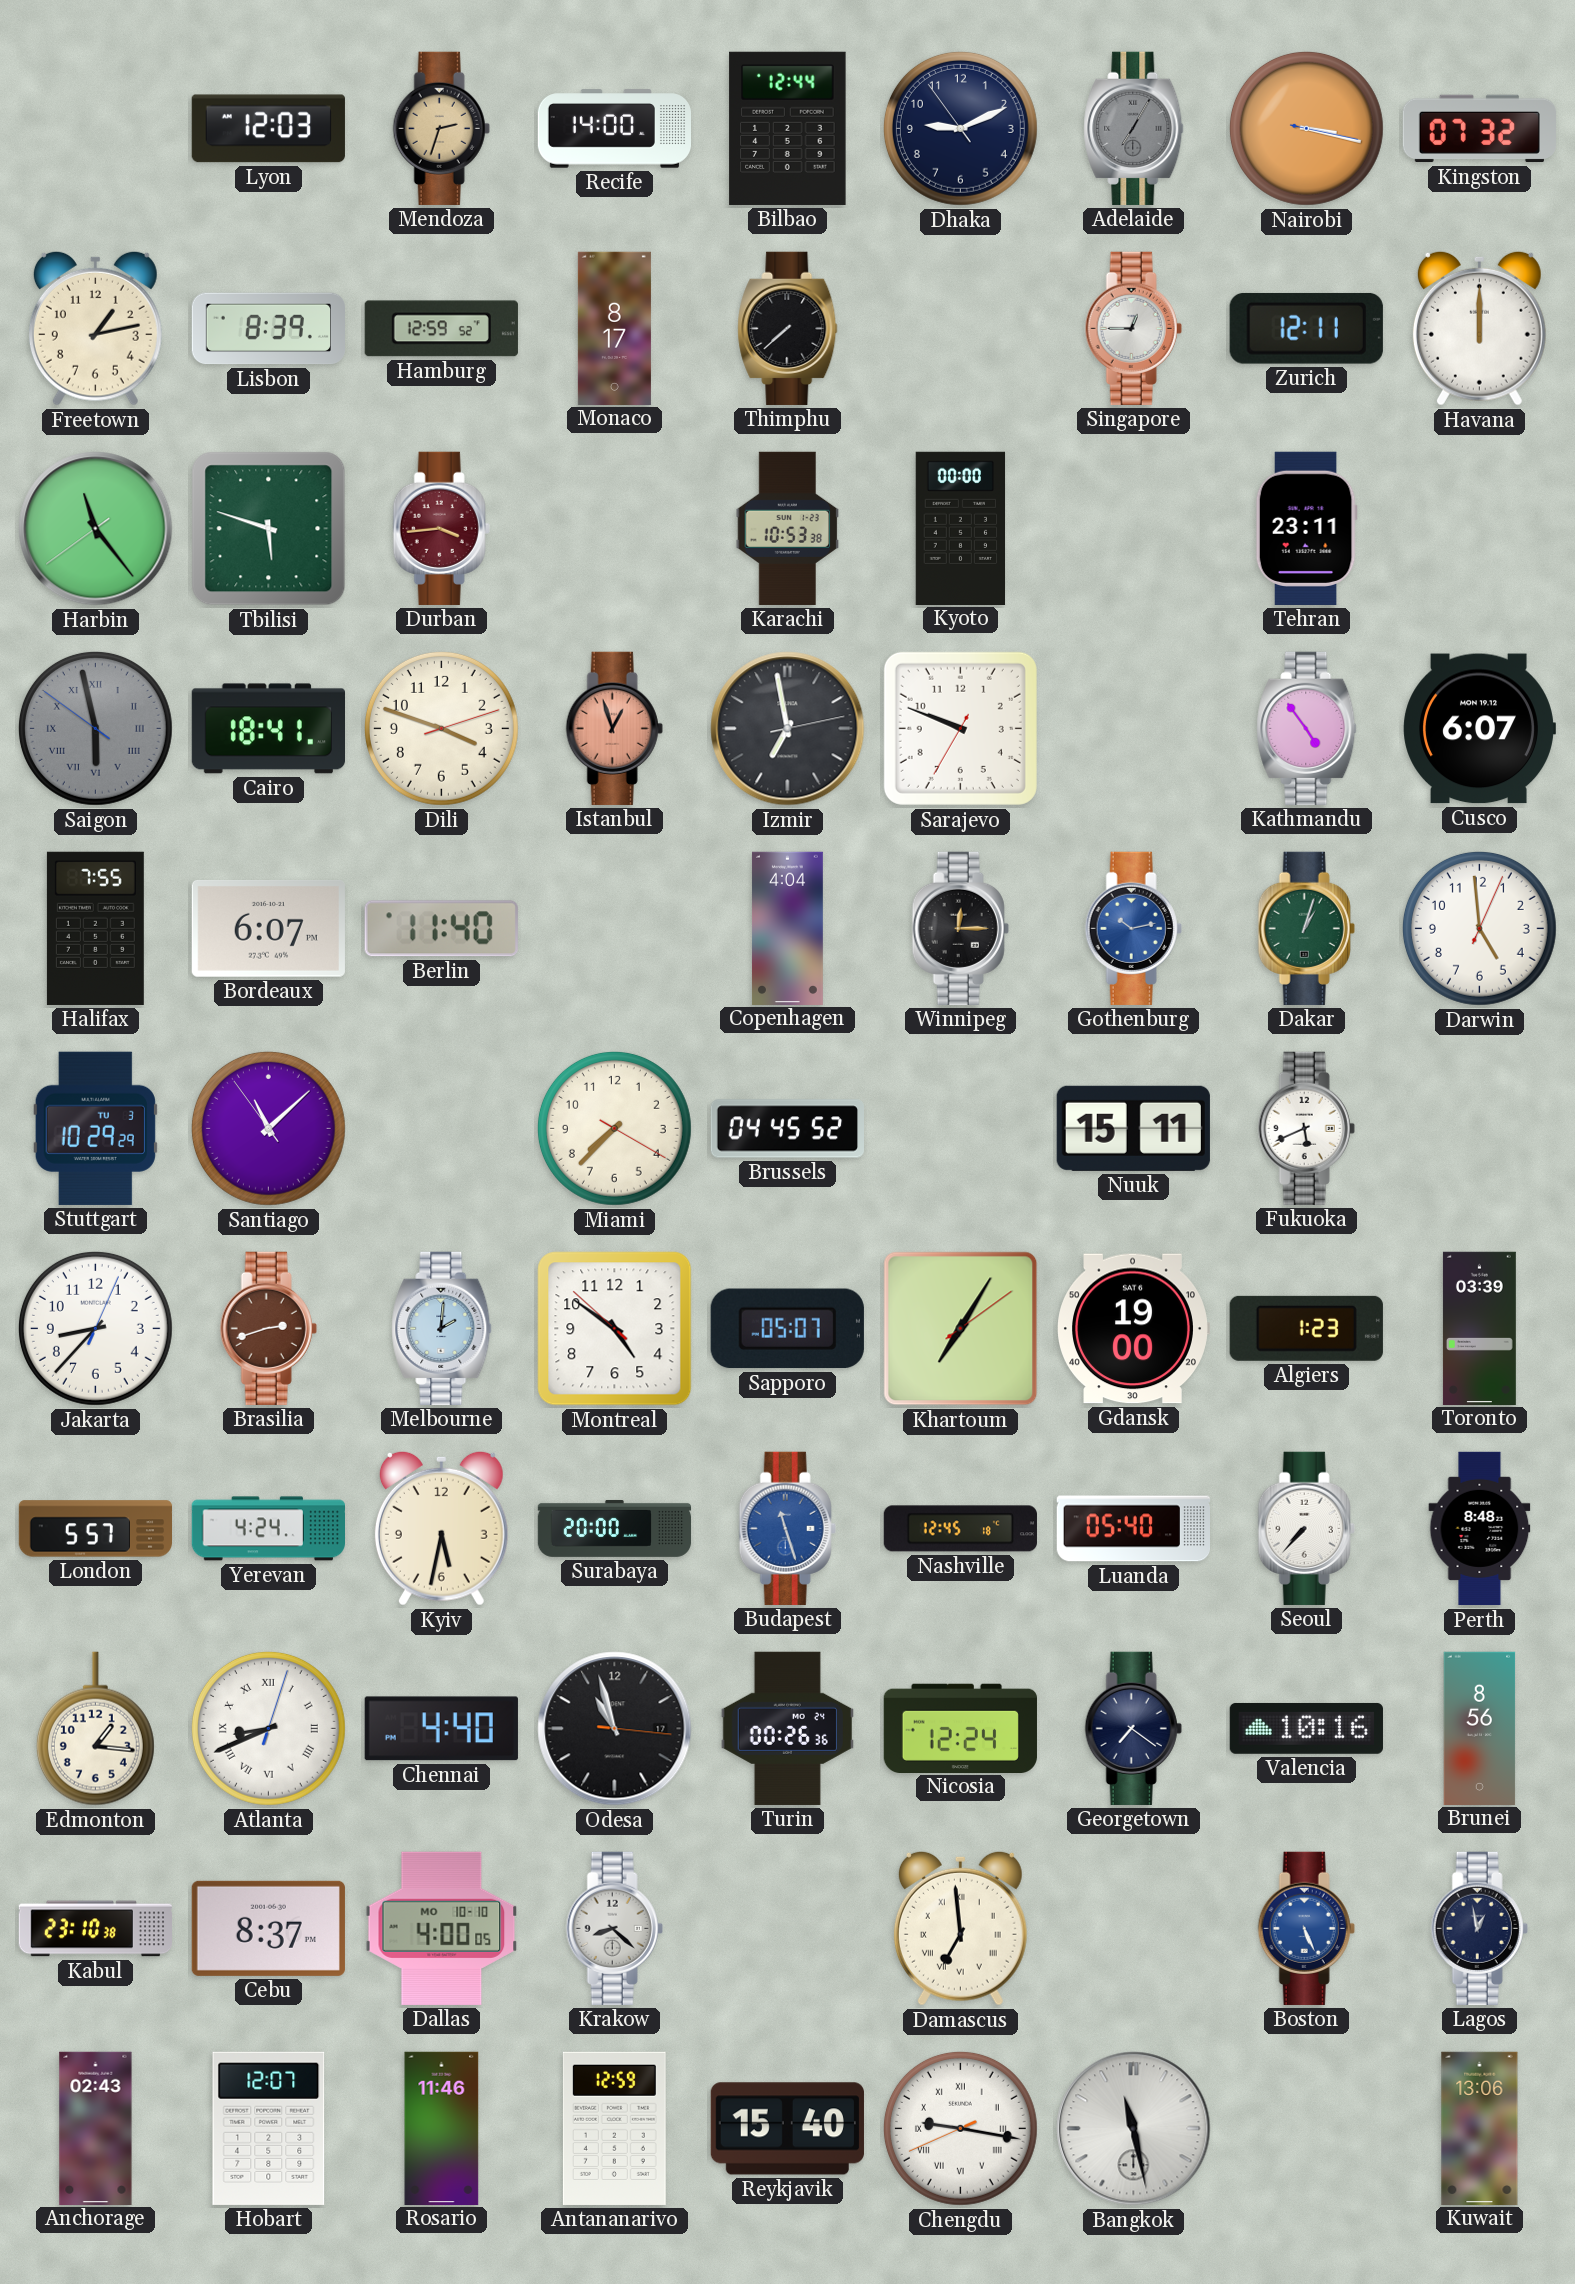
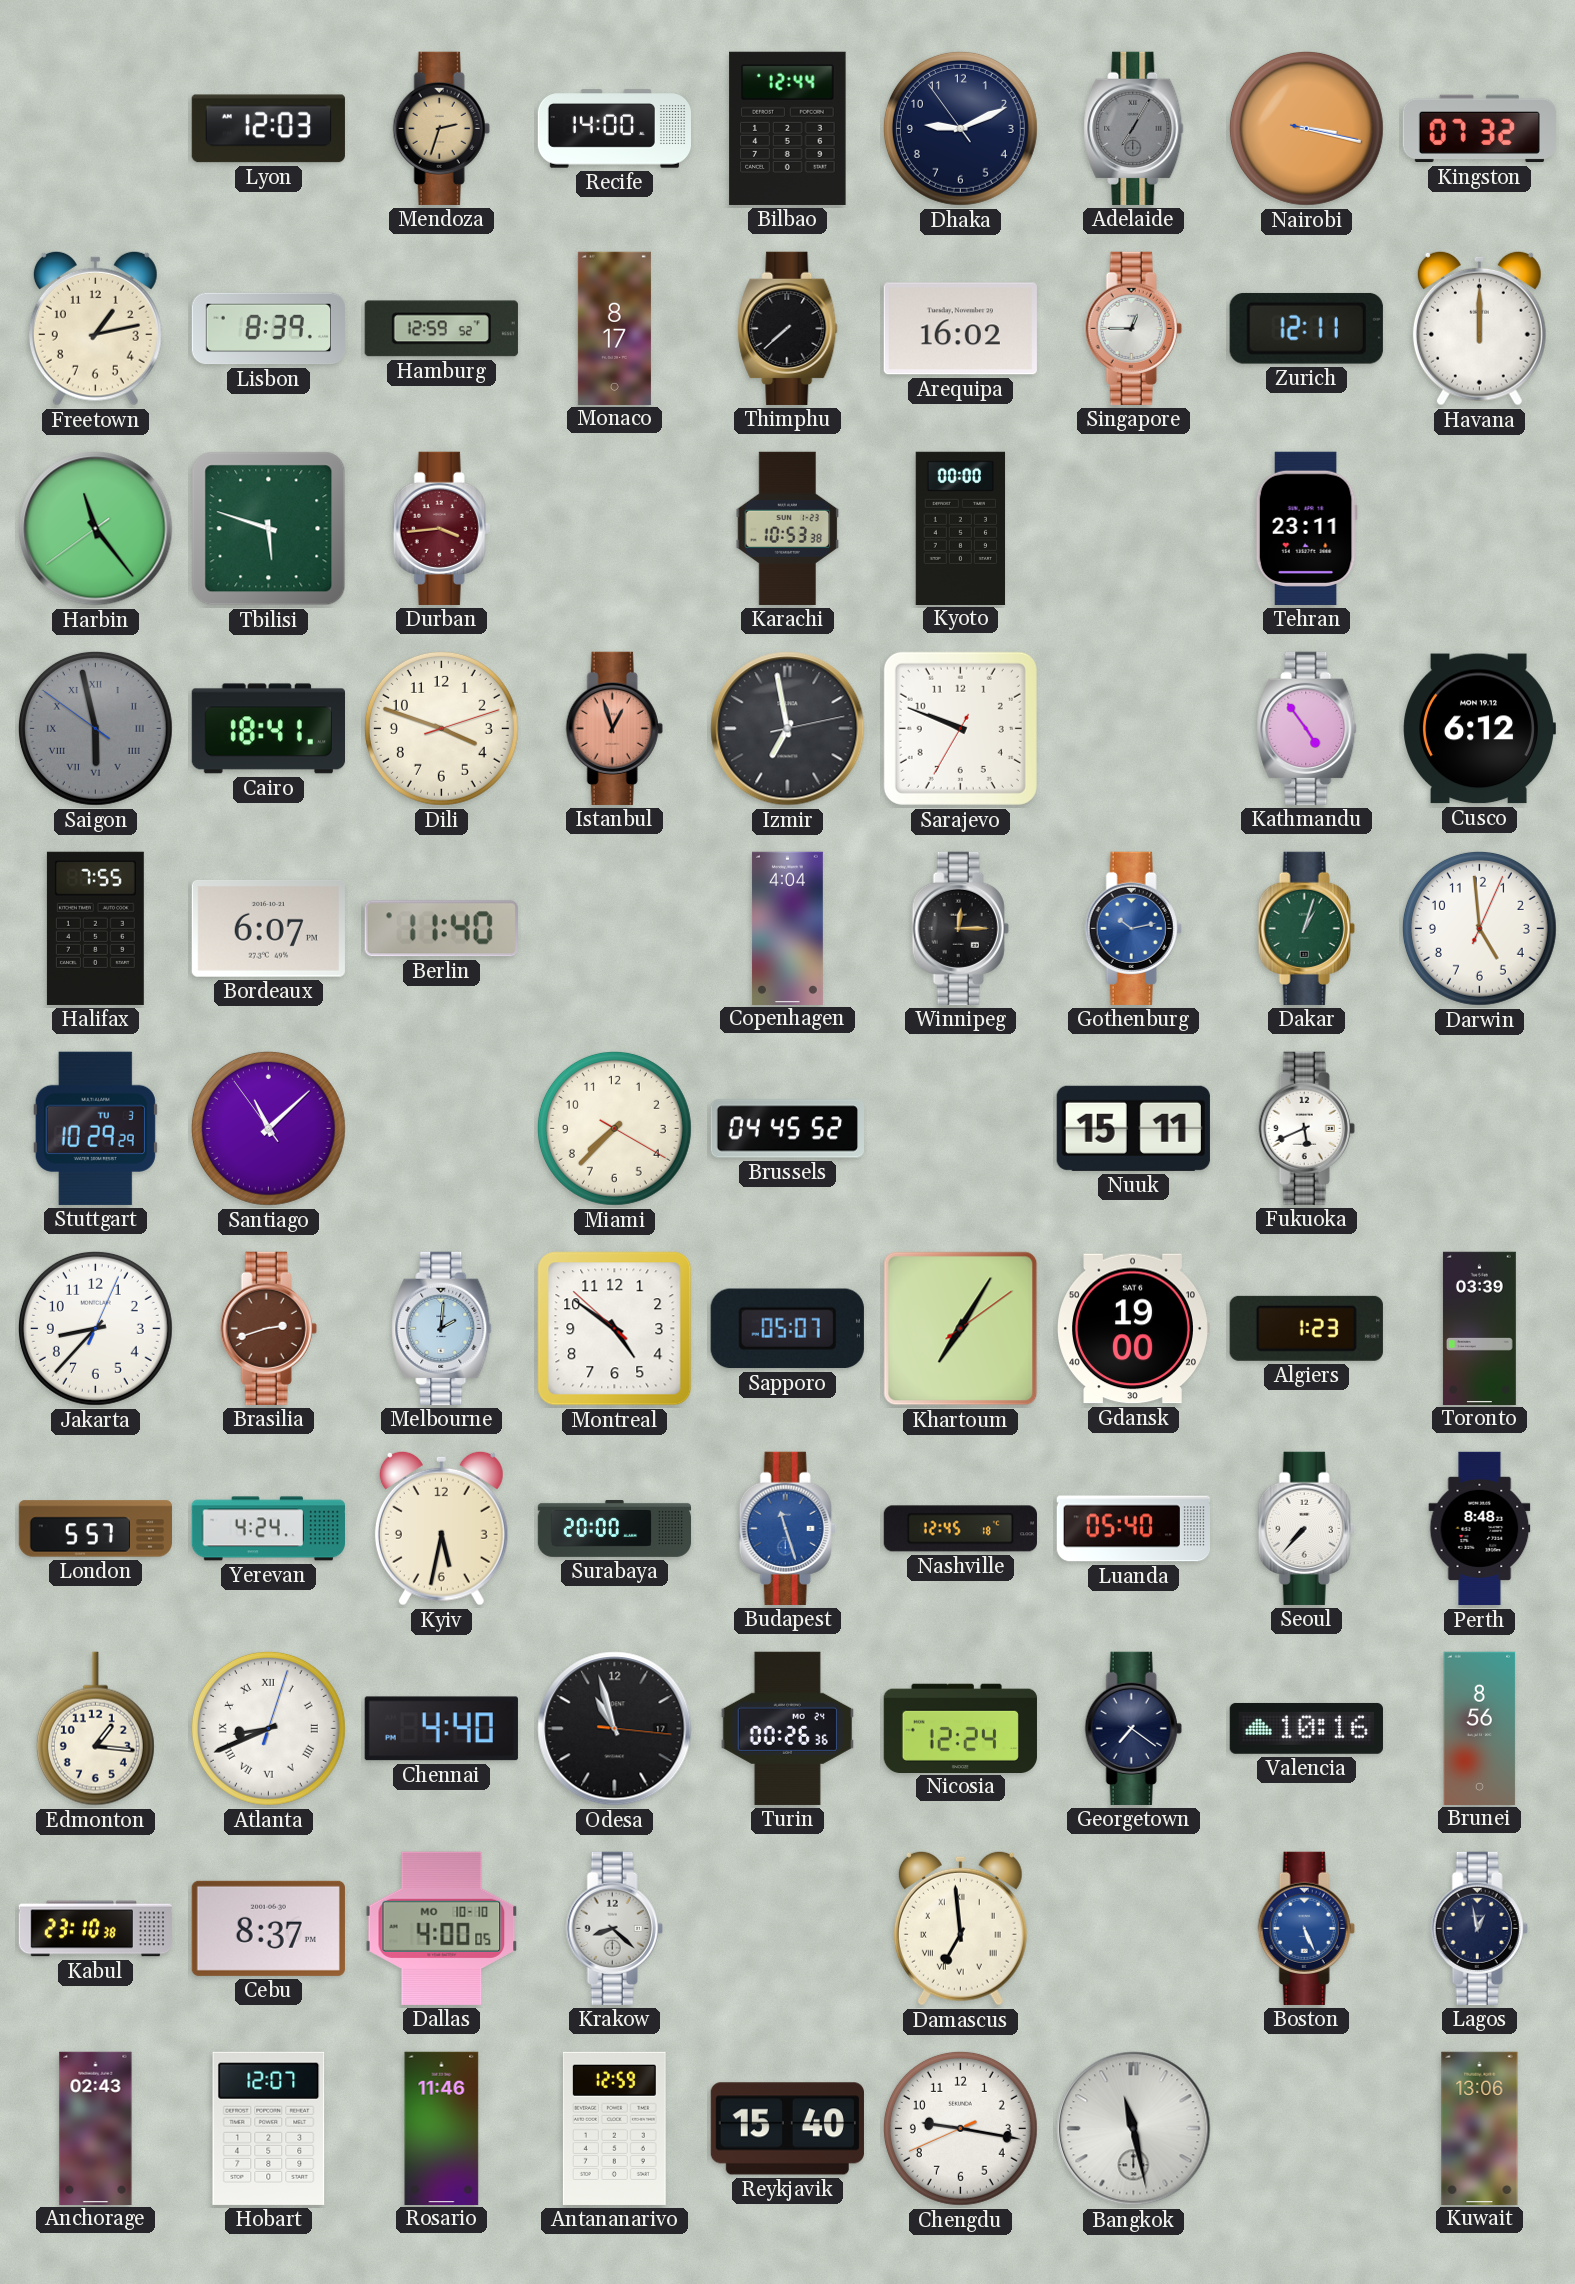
Arequipa: none -> 16:02
Cusco: 6:07 -> 6:12
Chengdu numerals: Roman -> Arabic
